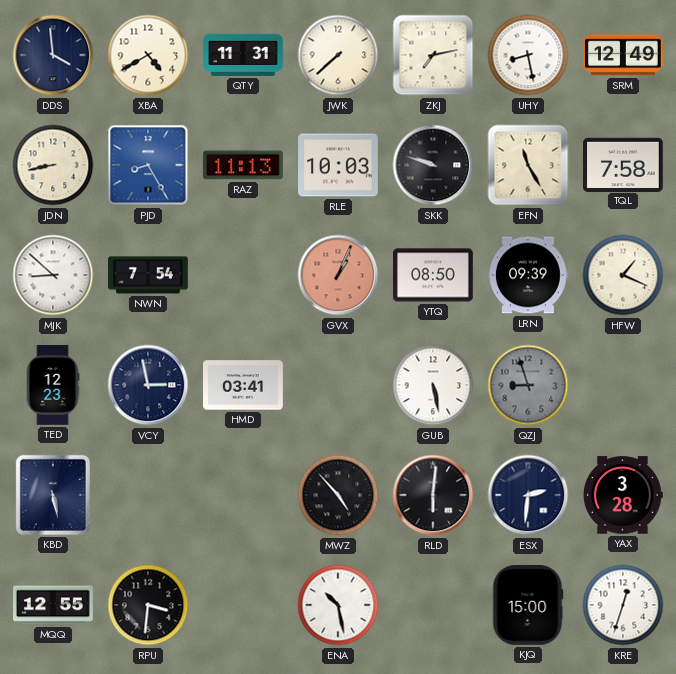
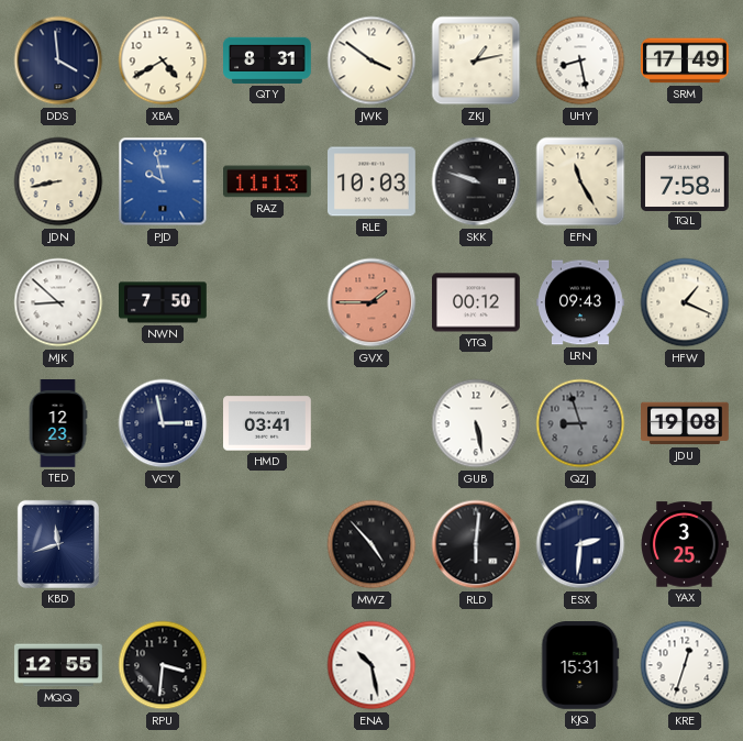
QTY: 11:31 -> 8:31
JWK: 7:38 -> 3:51
ZKJ: 7:13 -> 1:13
SRM: 12:49 -> 17:49
PJD: 8:25 -> 9:58
NWN: 7:54 -> 7:50
GVX: 1:04 -> 1:45
YTQ: 08:50 -> 00:12
LRN: 09:39 -> 09:43
JDU: none -> 19:08
KBD: 5:28 -> 11:42
YAX: 3:28 -> 3:25
KJQ: 15:00 -> 15:31
